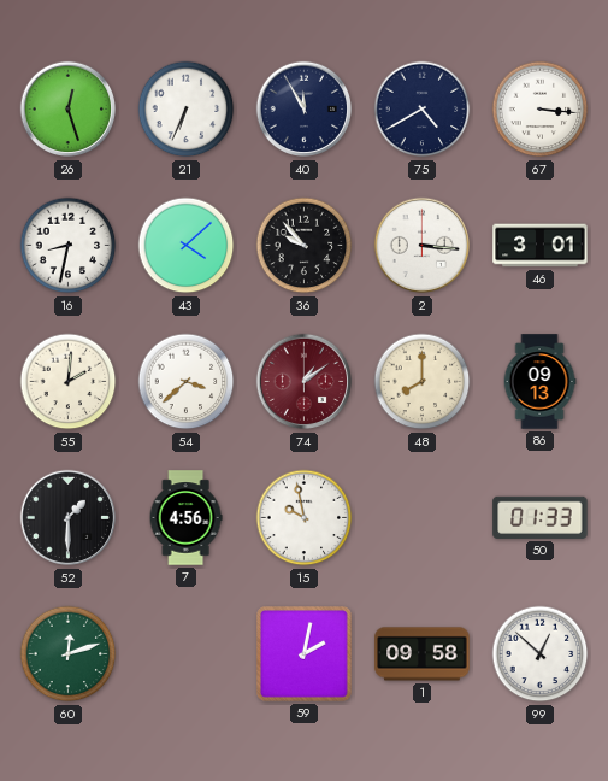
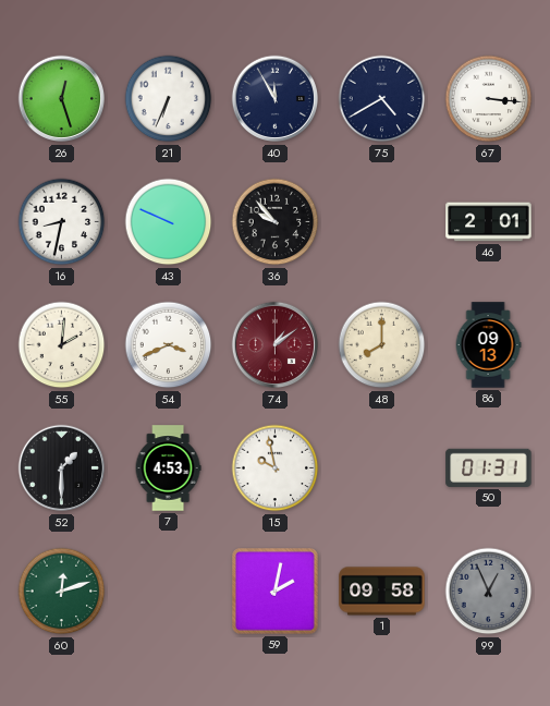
43: 4:08 -> 9:49
2: 3:16 -> none
46: 3:01 -> 2:01
54: 3:38 -> 3:41
7: 4:56 -> 4:53
50: 01:33 -> 01:31
99: 12:52 -> 12:56
99 dial: white -> grey
